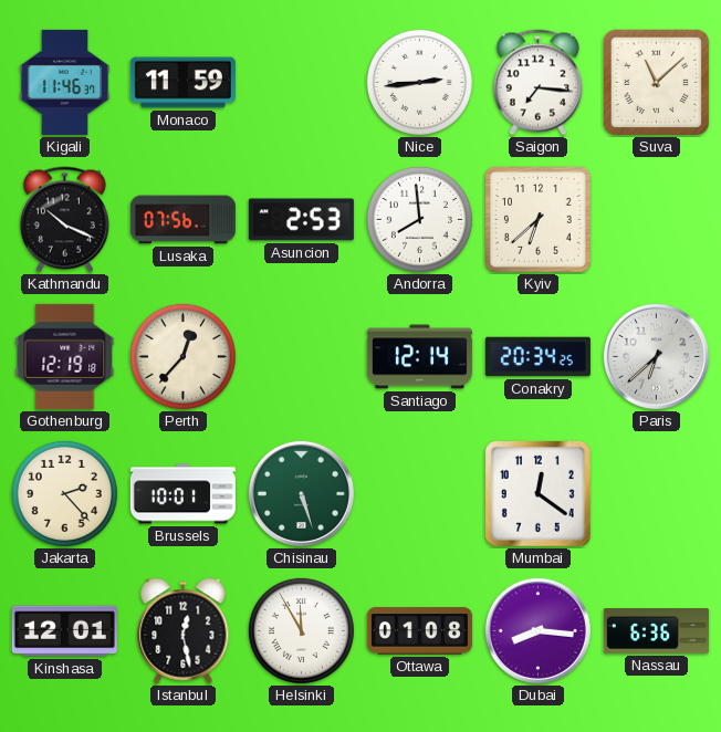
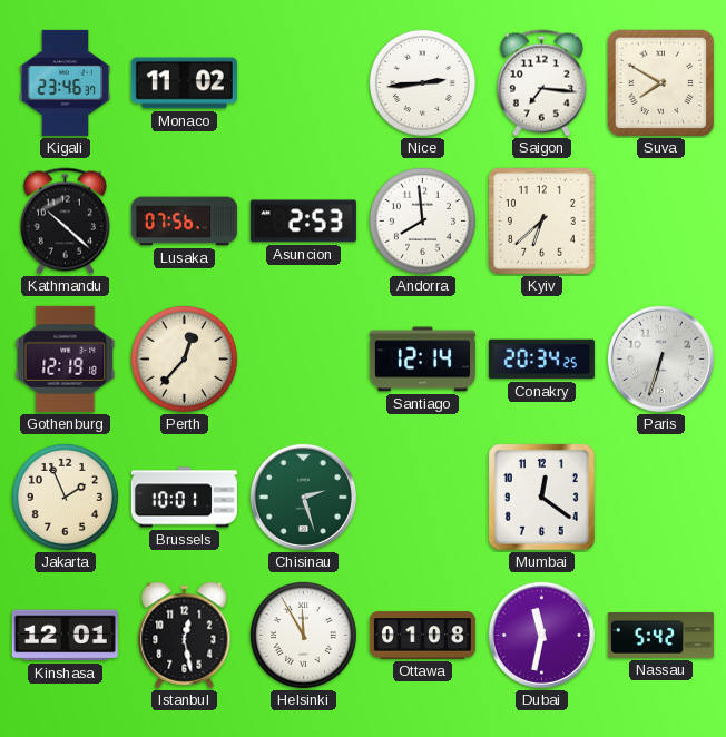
Kigali: 11:46 -> 23:46
Monaco: 11:59 -> 11:02
Suva: 11:08 -> 7:50
Kathmandu: 10:19 -> 10:22
Paris: 6:38 -> 6:33
Jakarta: 2:23 -> 1:56
Chisinau: 5:27 -> 2:27
Dubai: 8:16 -> 11:32
Nassau: 6:36 -> 5:42
